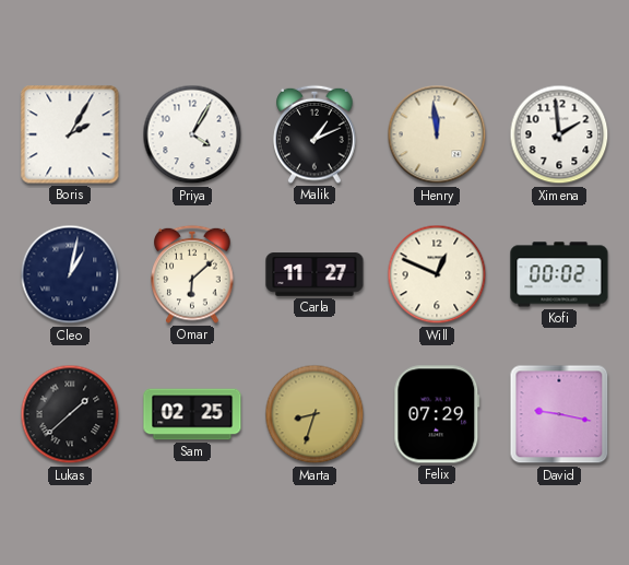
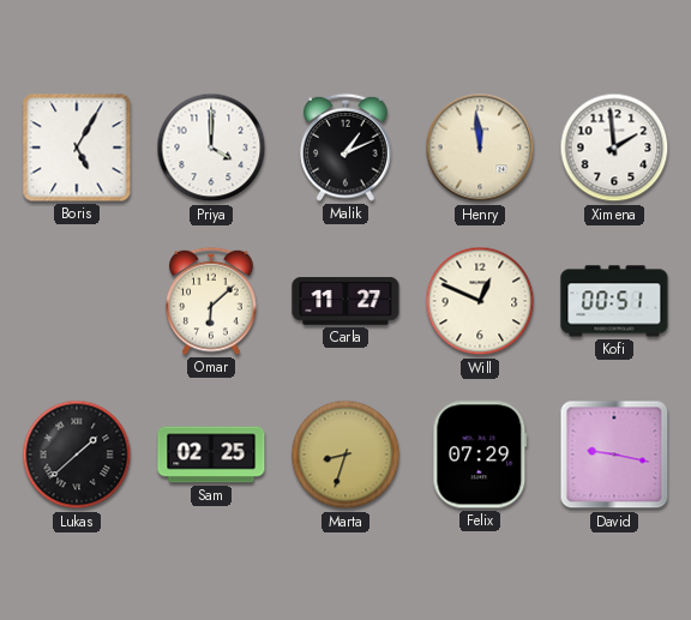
Boris: 2:05 -> 5:05
Priya: 4:05 -> 4:00
Cleo: 1:02 -> none
Kofi: 00:02 -> 00:51
